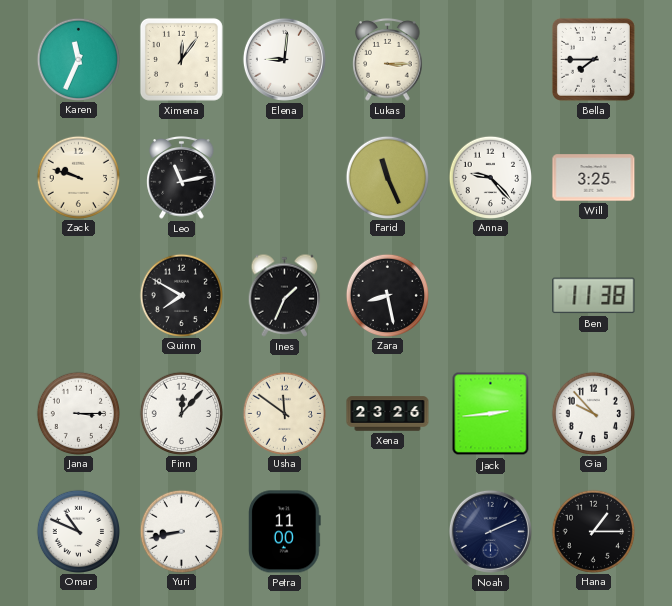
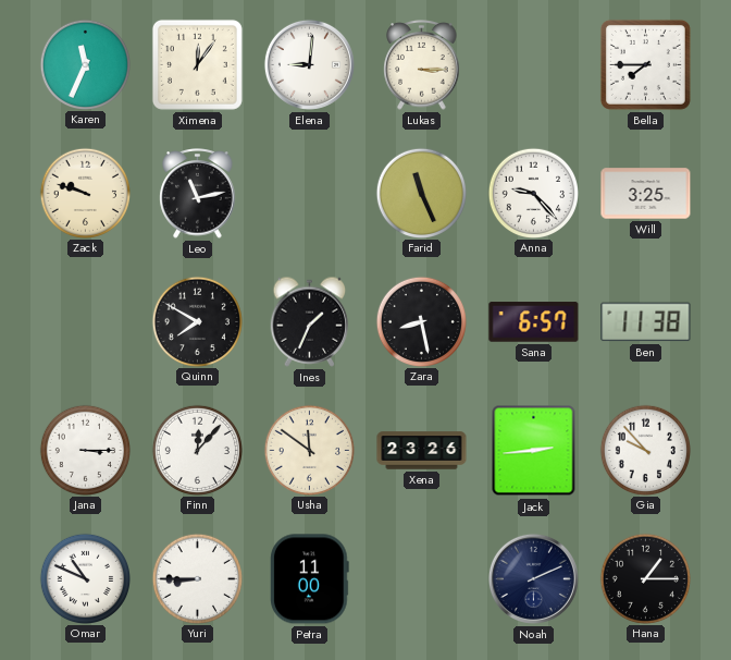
Sana: none -> 6:57
Yuri: 8:43 -> 8:45
